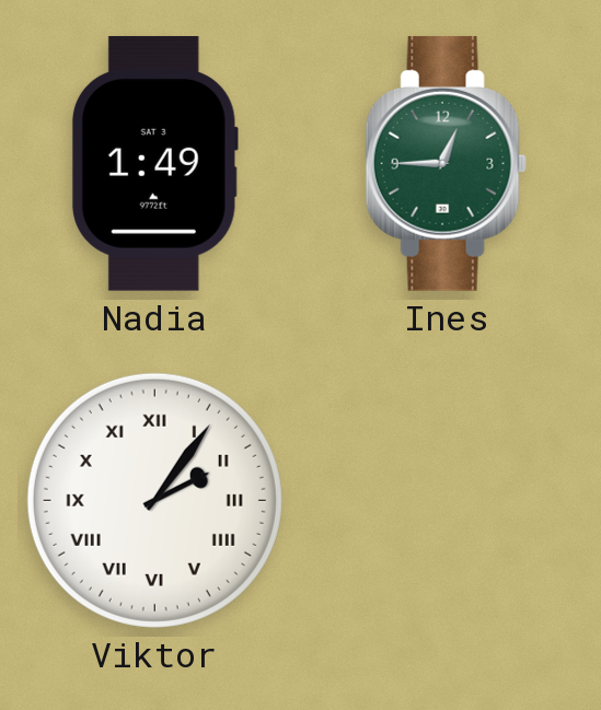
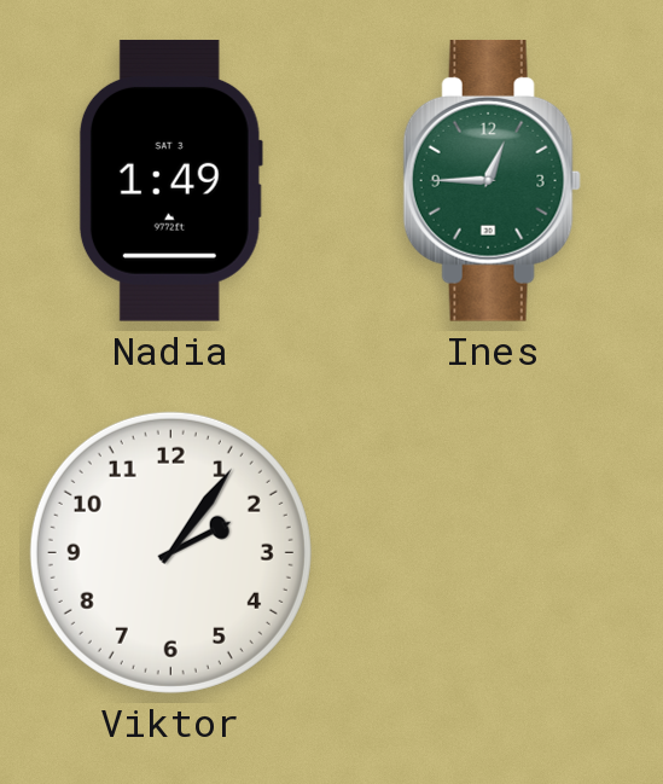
Viktor numerals: Roman -> Arabic
